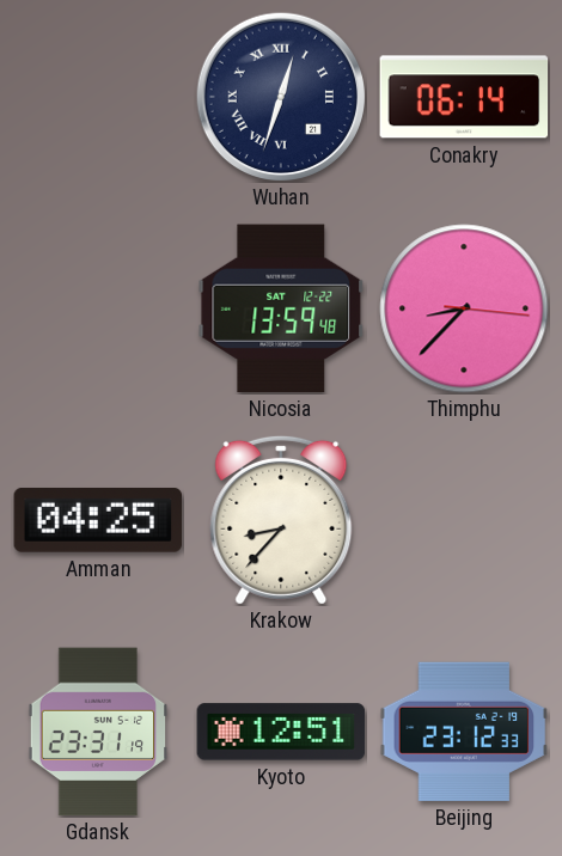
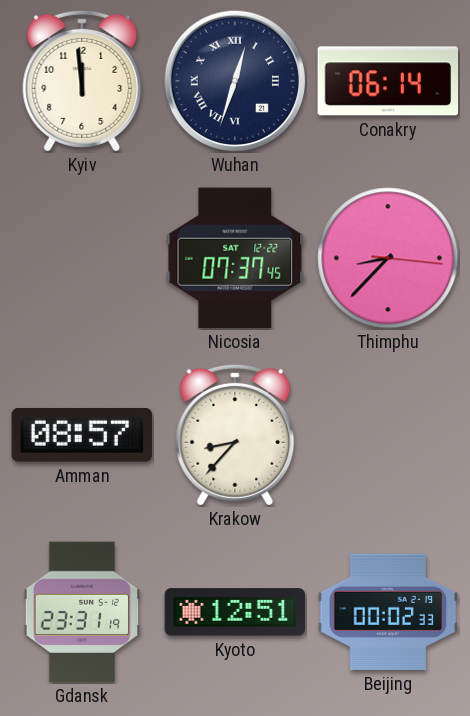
Kyiv: none -> 11:59
Nicosia: 13:59 -> 07:37
Amman: 04:25 -> 08:57
Beijing: 23:12 -> 00:02
